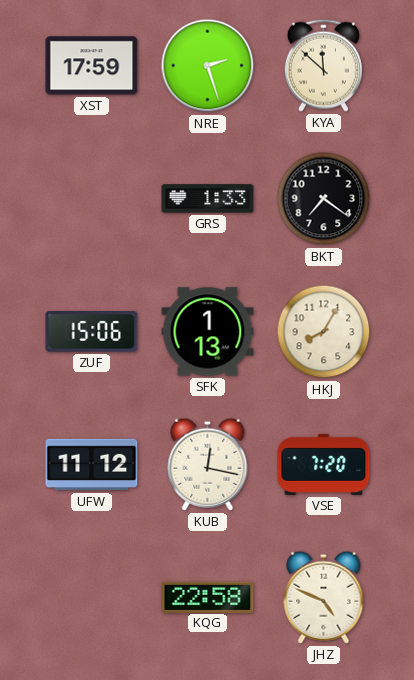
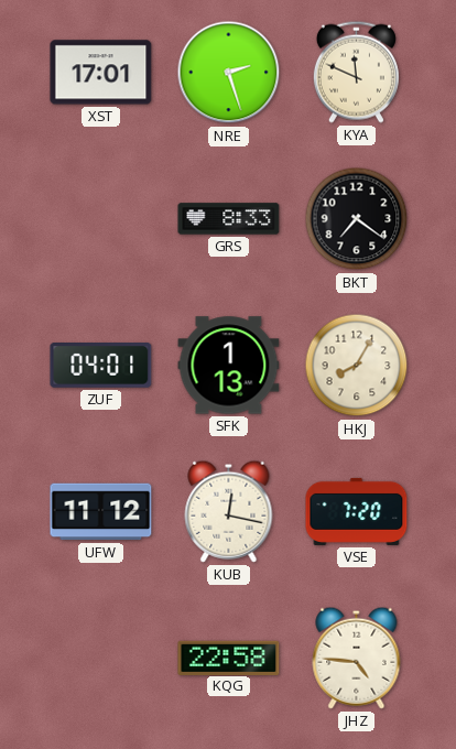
XST: 17:59 -> 17:01
KYA: 11:52 -> 11:49
GRS: 1:33 -> 8:33
ZUF: 15:06 -> 04:01
JHZ: 4:49 -> 4:46
